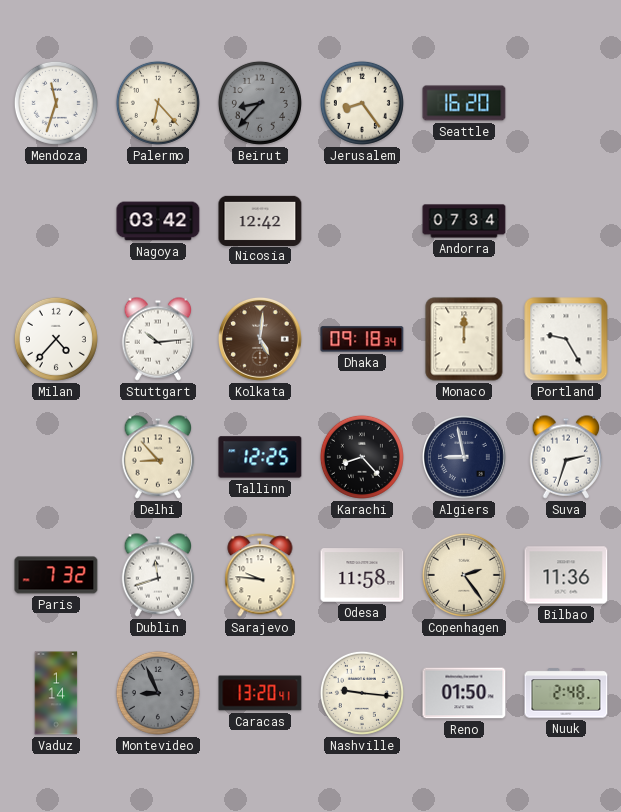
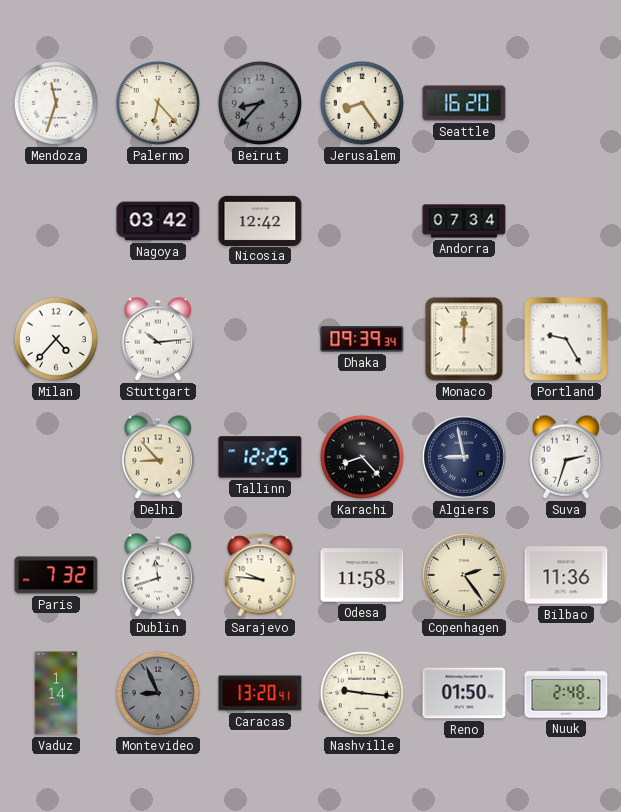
Kolkata: 5:01 -> none
Dhaka: 09:18 -> 09:39
